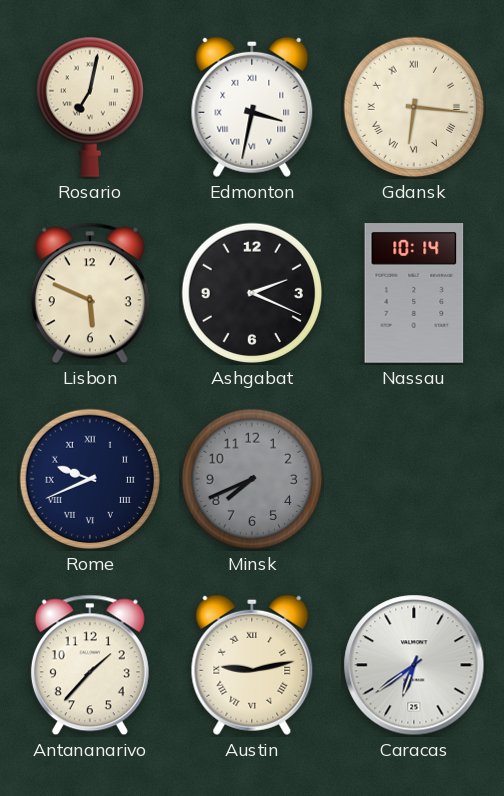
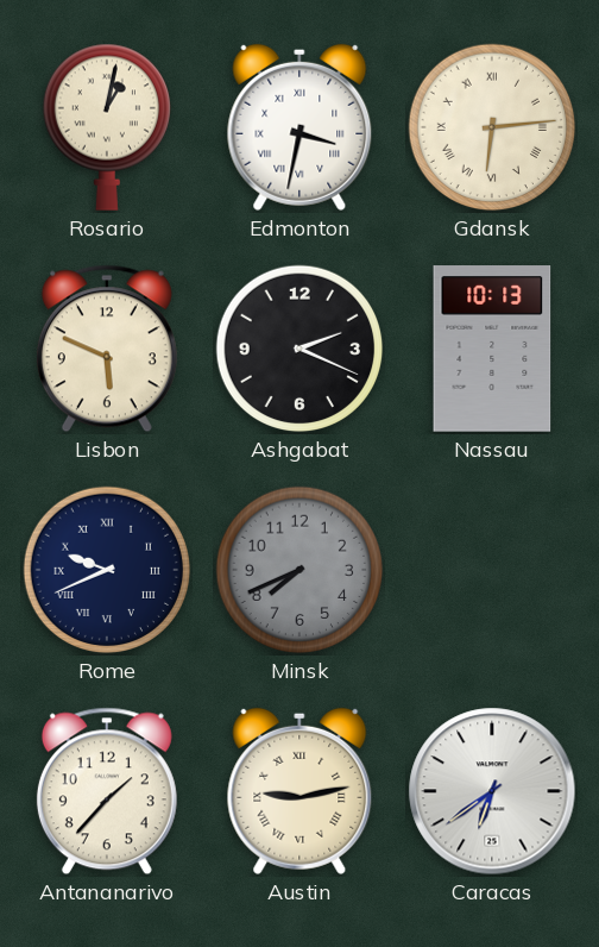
Rosario: 7:02 -> 1:02
Gdansk: 6:16 -> 6:14
Nassau: 10:14 -> 10:13
